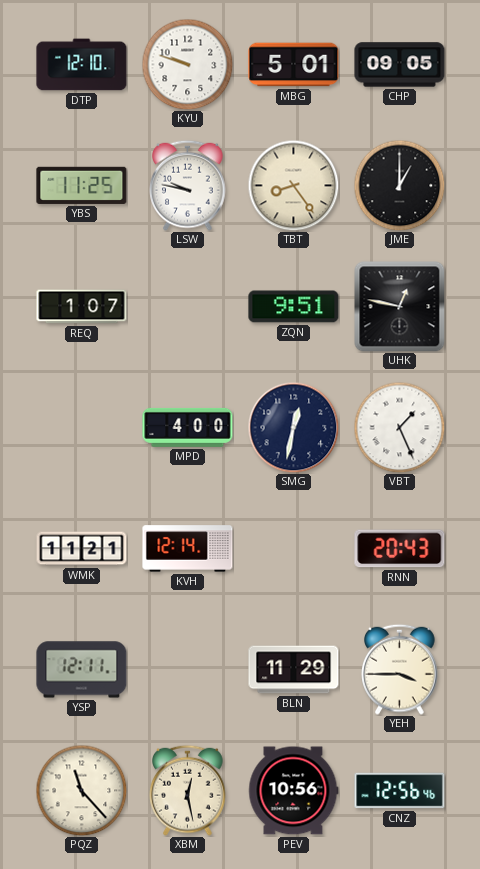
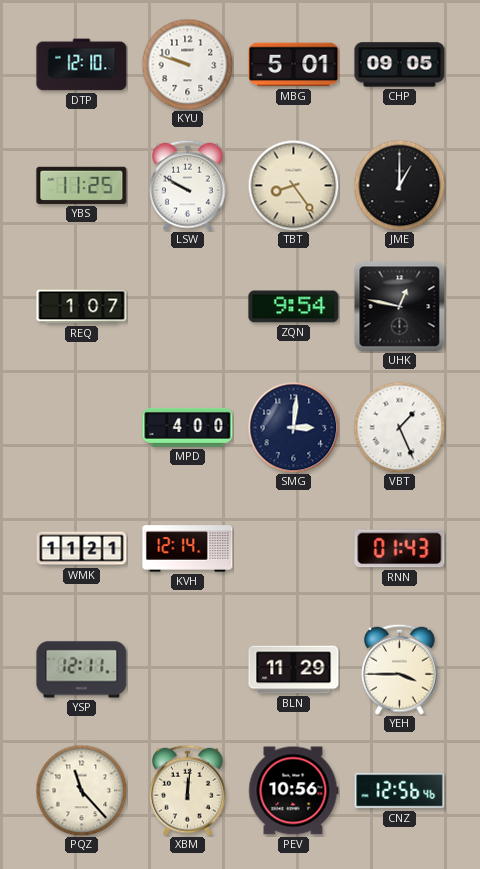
LSW: 9:47 -> 9:50
ZQN: 9:51 -> 9:54
SMG: 12:32 -> 3:01
RNN: 20:43 -> 01:43
XBM: 12:28 -> 12:01
